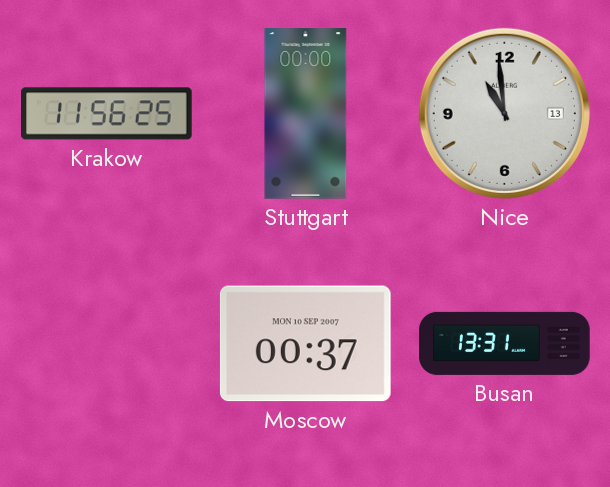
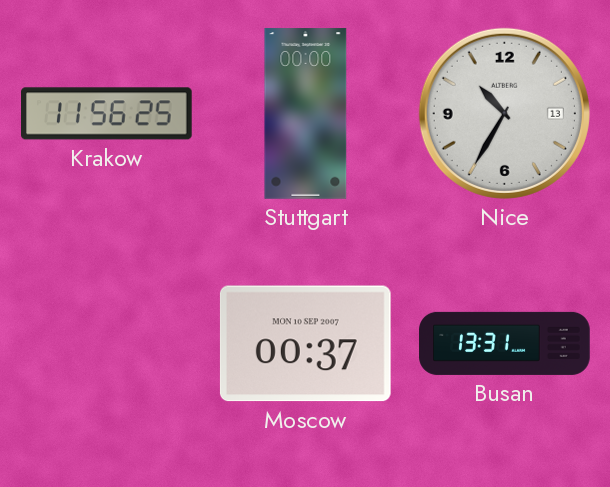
Nice: 10:59 -> 10:35
